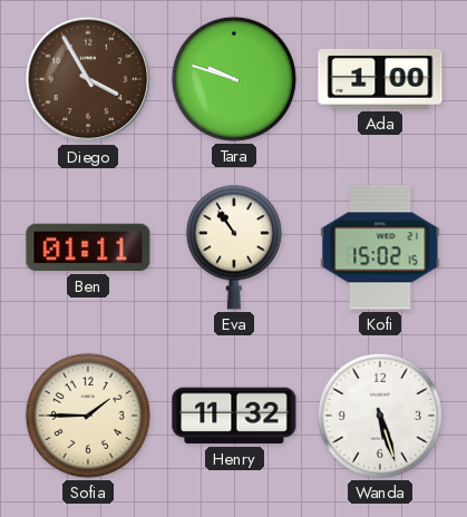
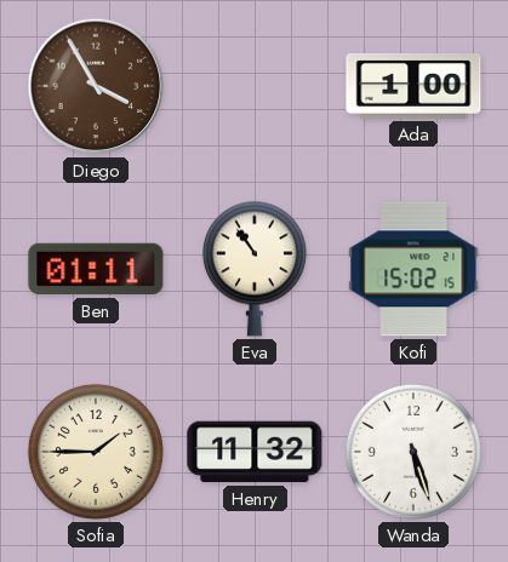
Tara: 9:48 -> none
